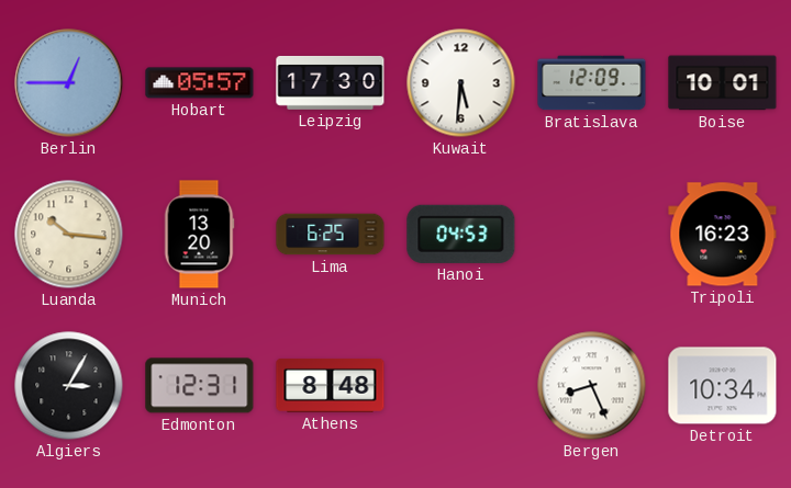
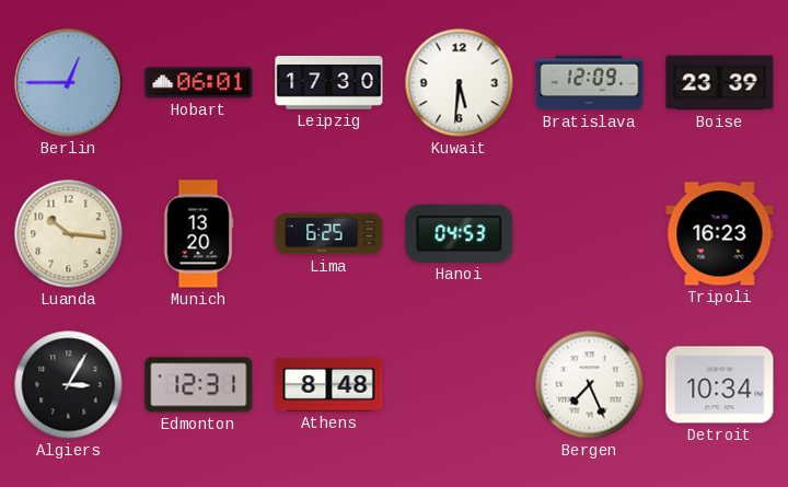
Hobart: 05:57 -> 06:01
Boise: 10:01 -> 23:39
Bergen: 8:26 -> 7:26
